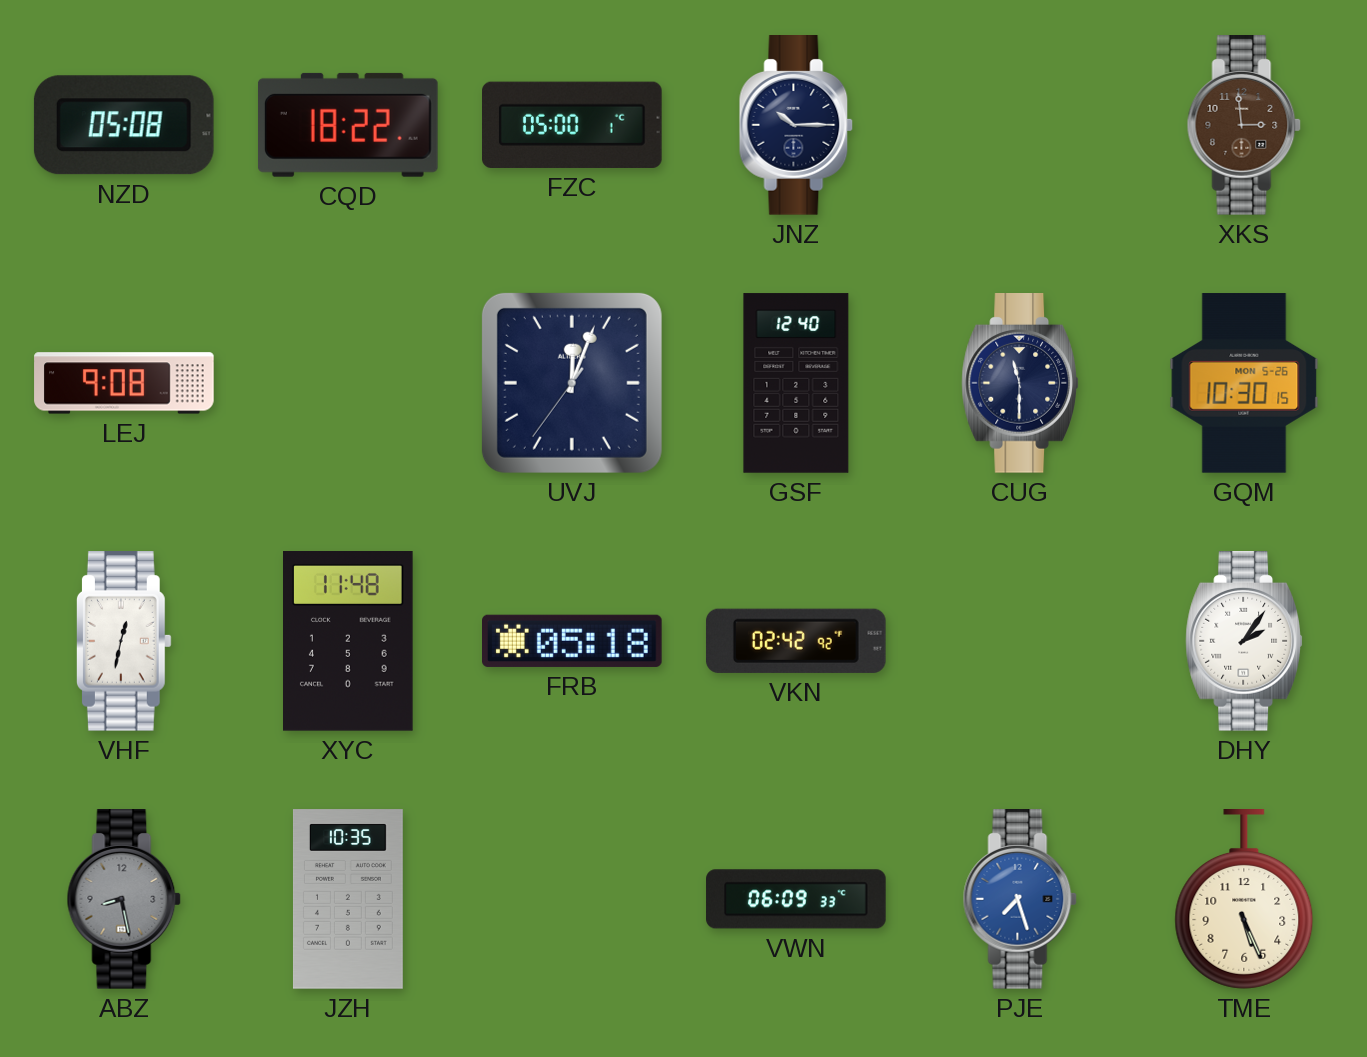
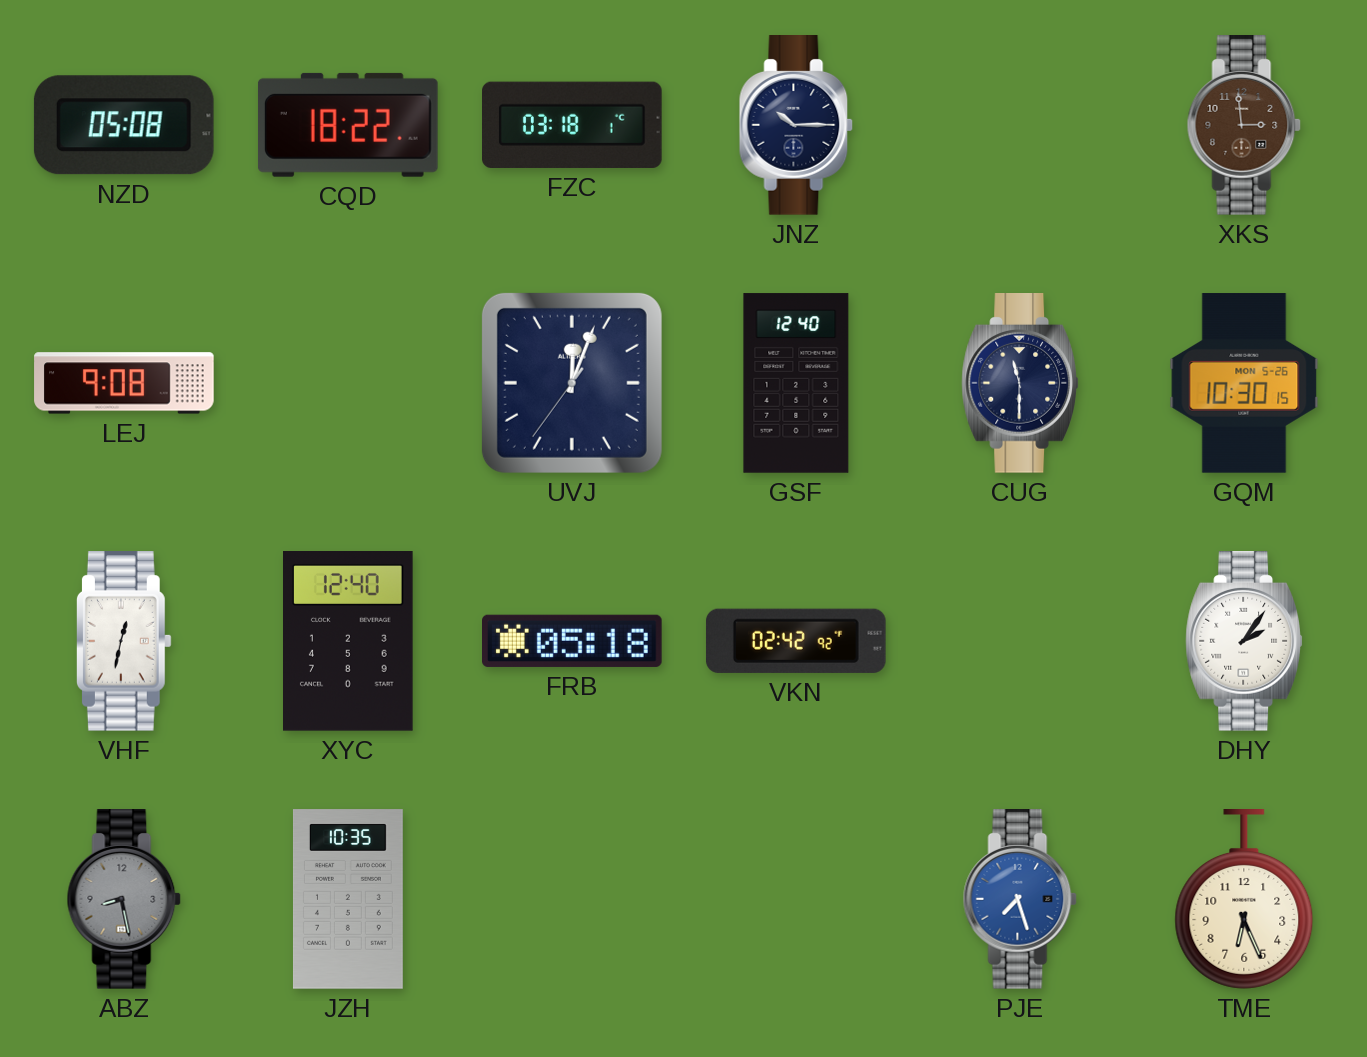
FZC: 05:00 -> 03:18
XYC: 11:48 -> 12:40
VWN: 06:09 -> none
TME: 5:26 -> 6:26
